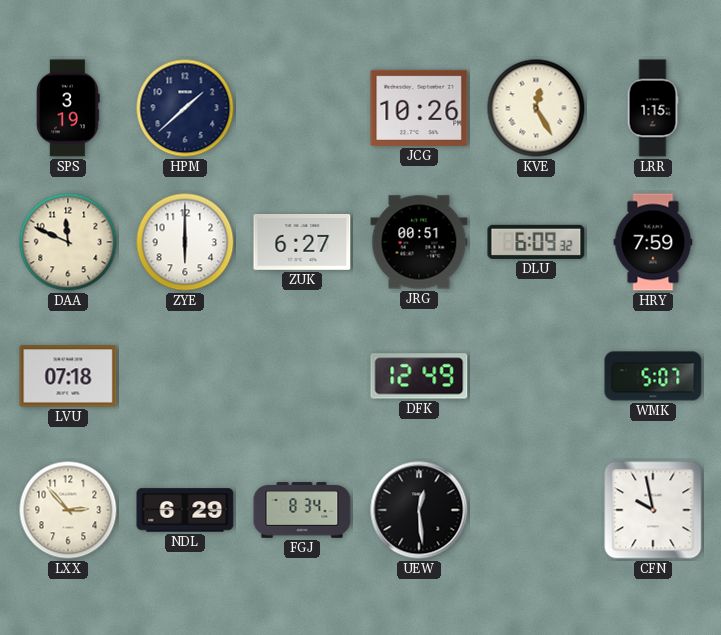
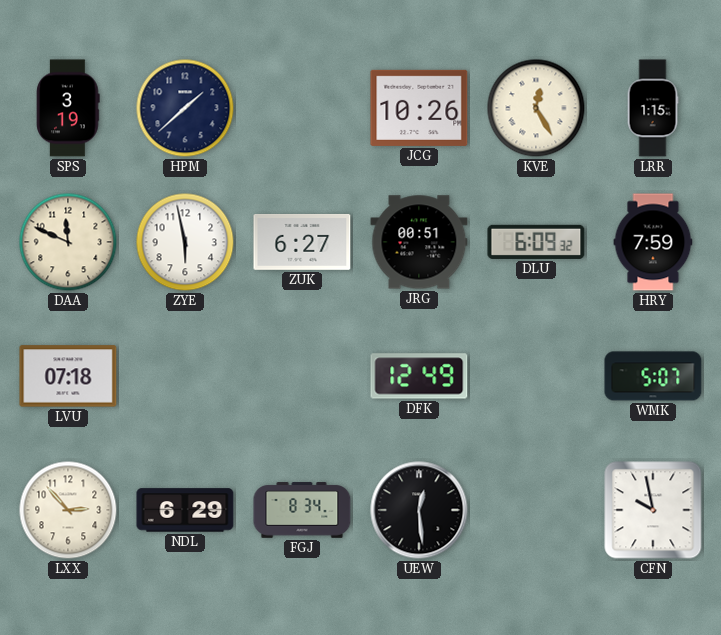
ZYE: 6:00 -> 5:58
